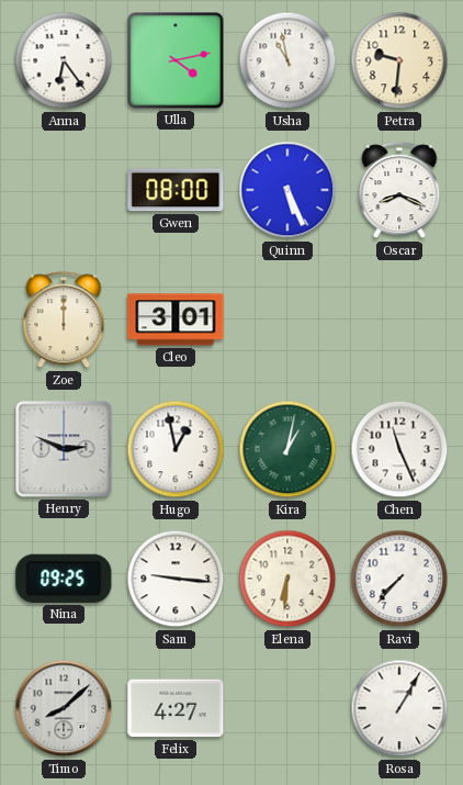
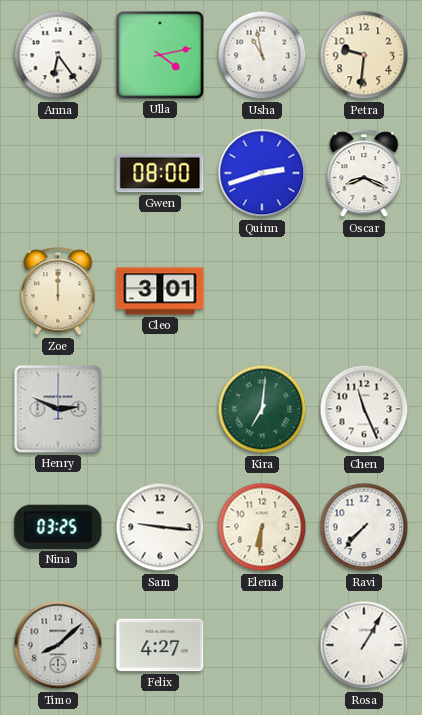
Quinn: 5:26 -> 2:42
Hugo: 12:58 -> none
Kira: 1:02 -> 7:01
Nina: 09:25 -> 03:25
